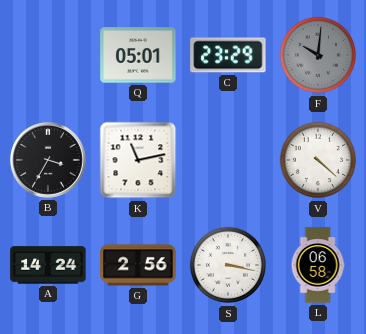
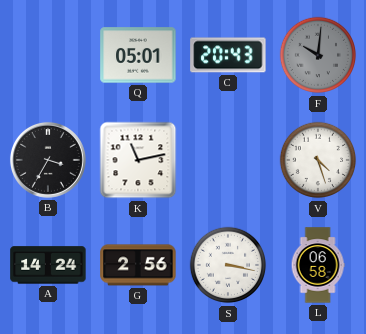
C: 23:29 -> 20:43
V: 4:22 -> 4:27
